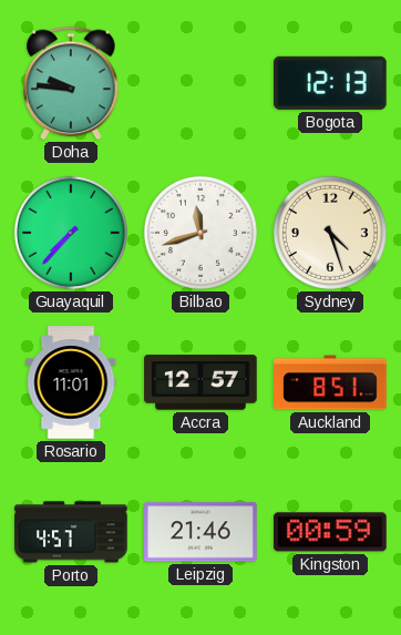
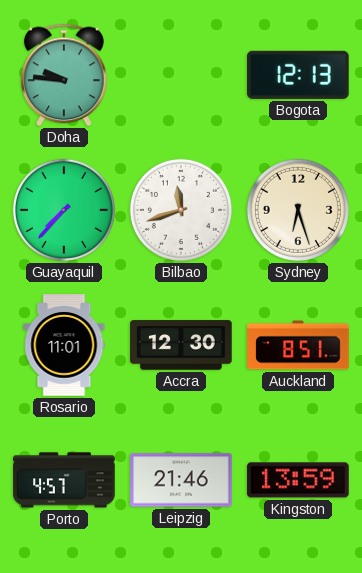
Sydney: 4:27 -> 6:27
Accra: 12:57 -> 12:30
Kingston: 00:59 -> 13:59
